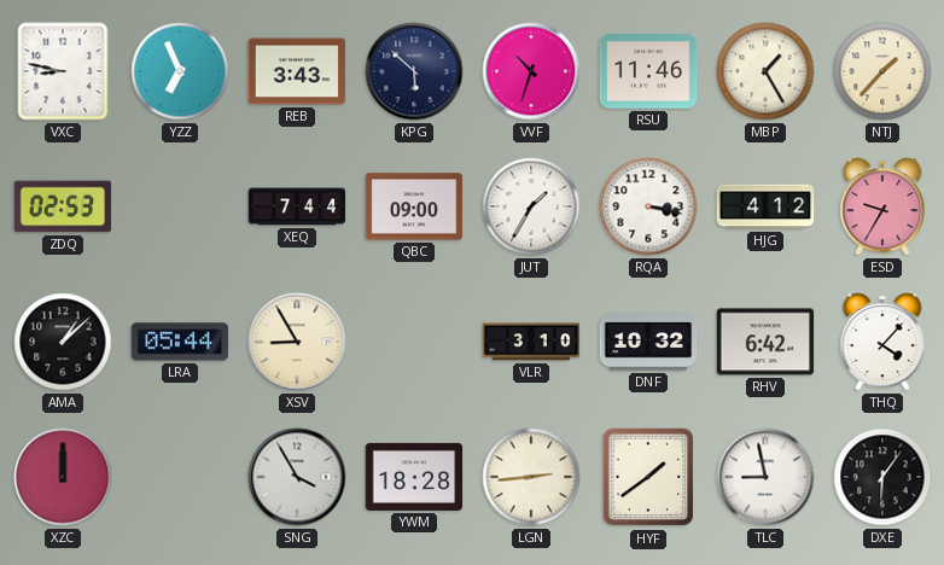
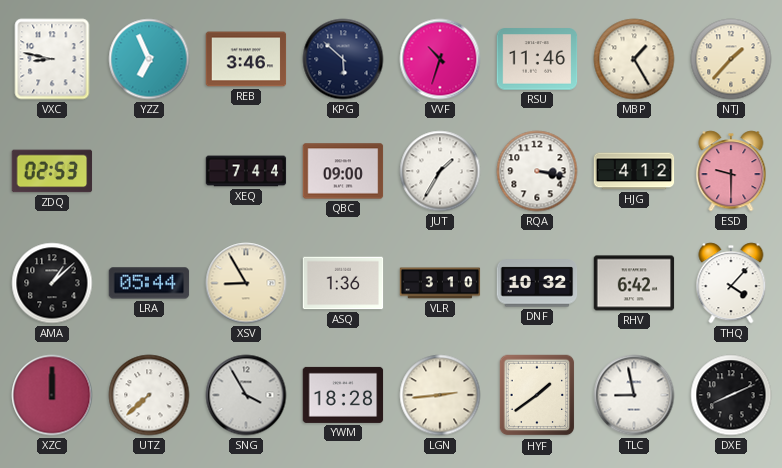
REB: 3:43 -> 3:46
ESD: 9:35 -> 9:30
ASQ: none -> 1:36
UTZ: none -> 7:38
DXE: 6:06 -> 8:11
